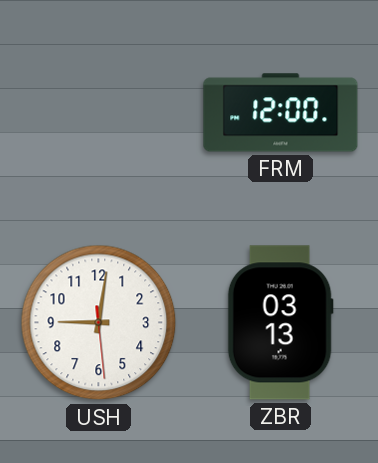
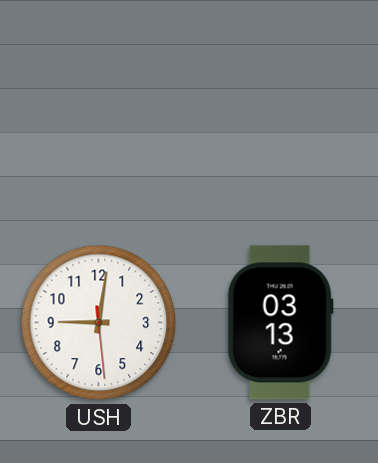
FRM: 12:00 -> none
